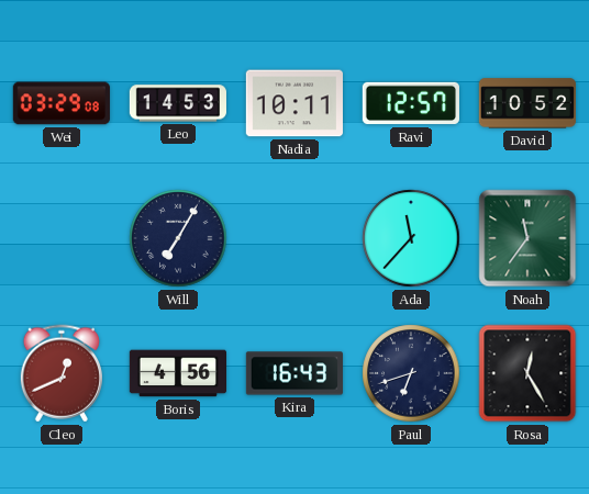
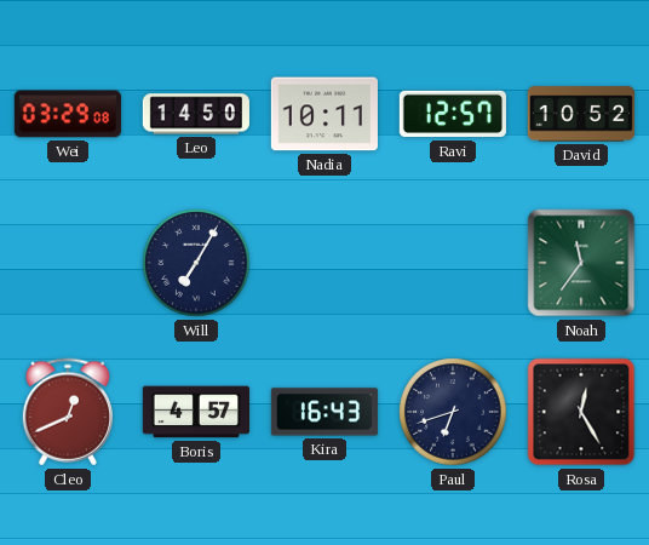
Leo: 14:53 -> 14:50
Ada: 11:37 -> none
Boris: 4:56 -> 4:57
